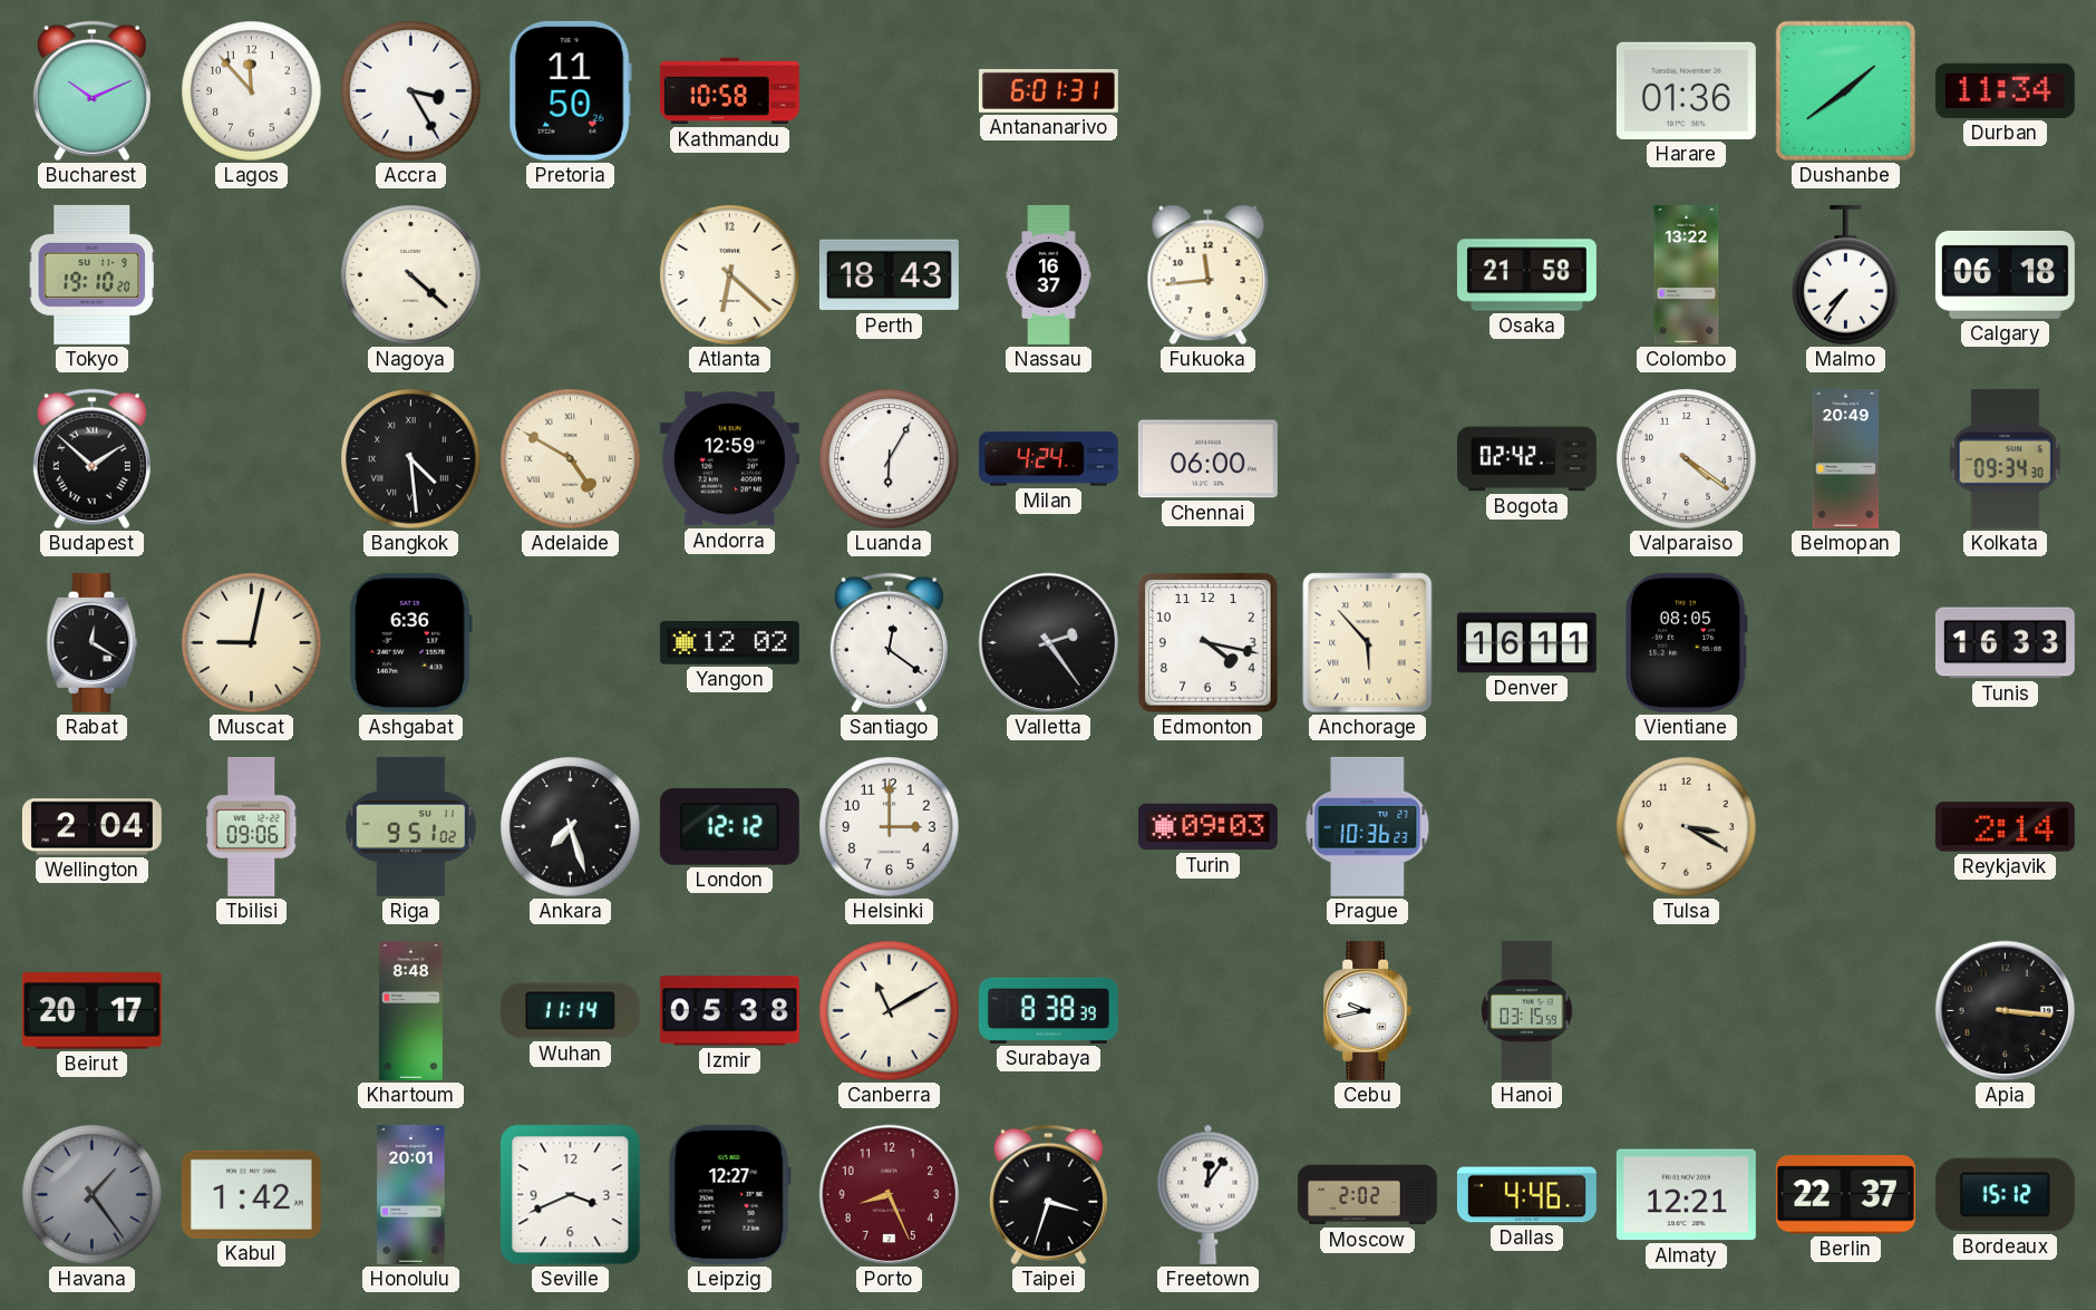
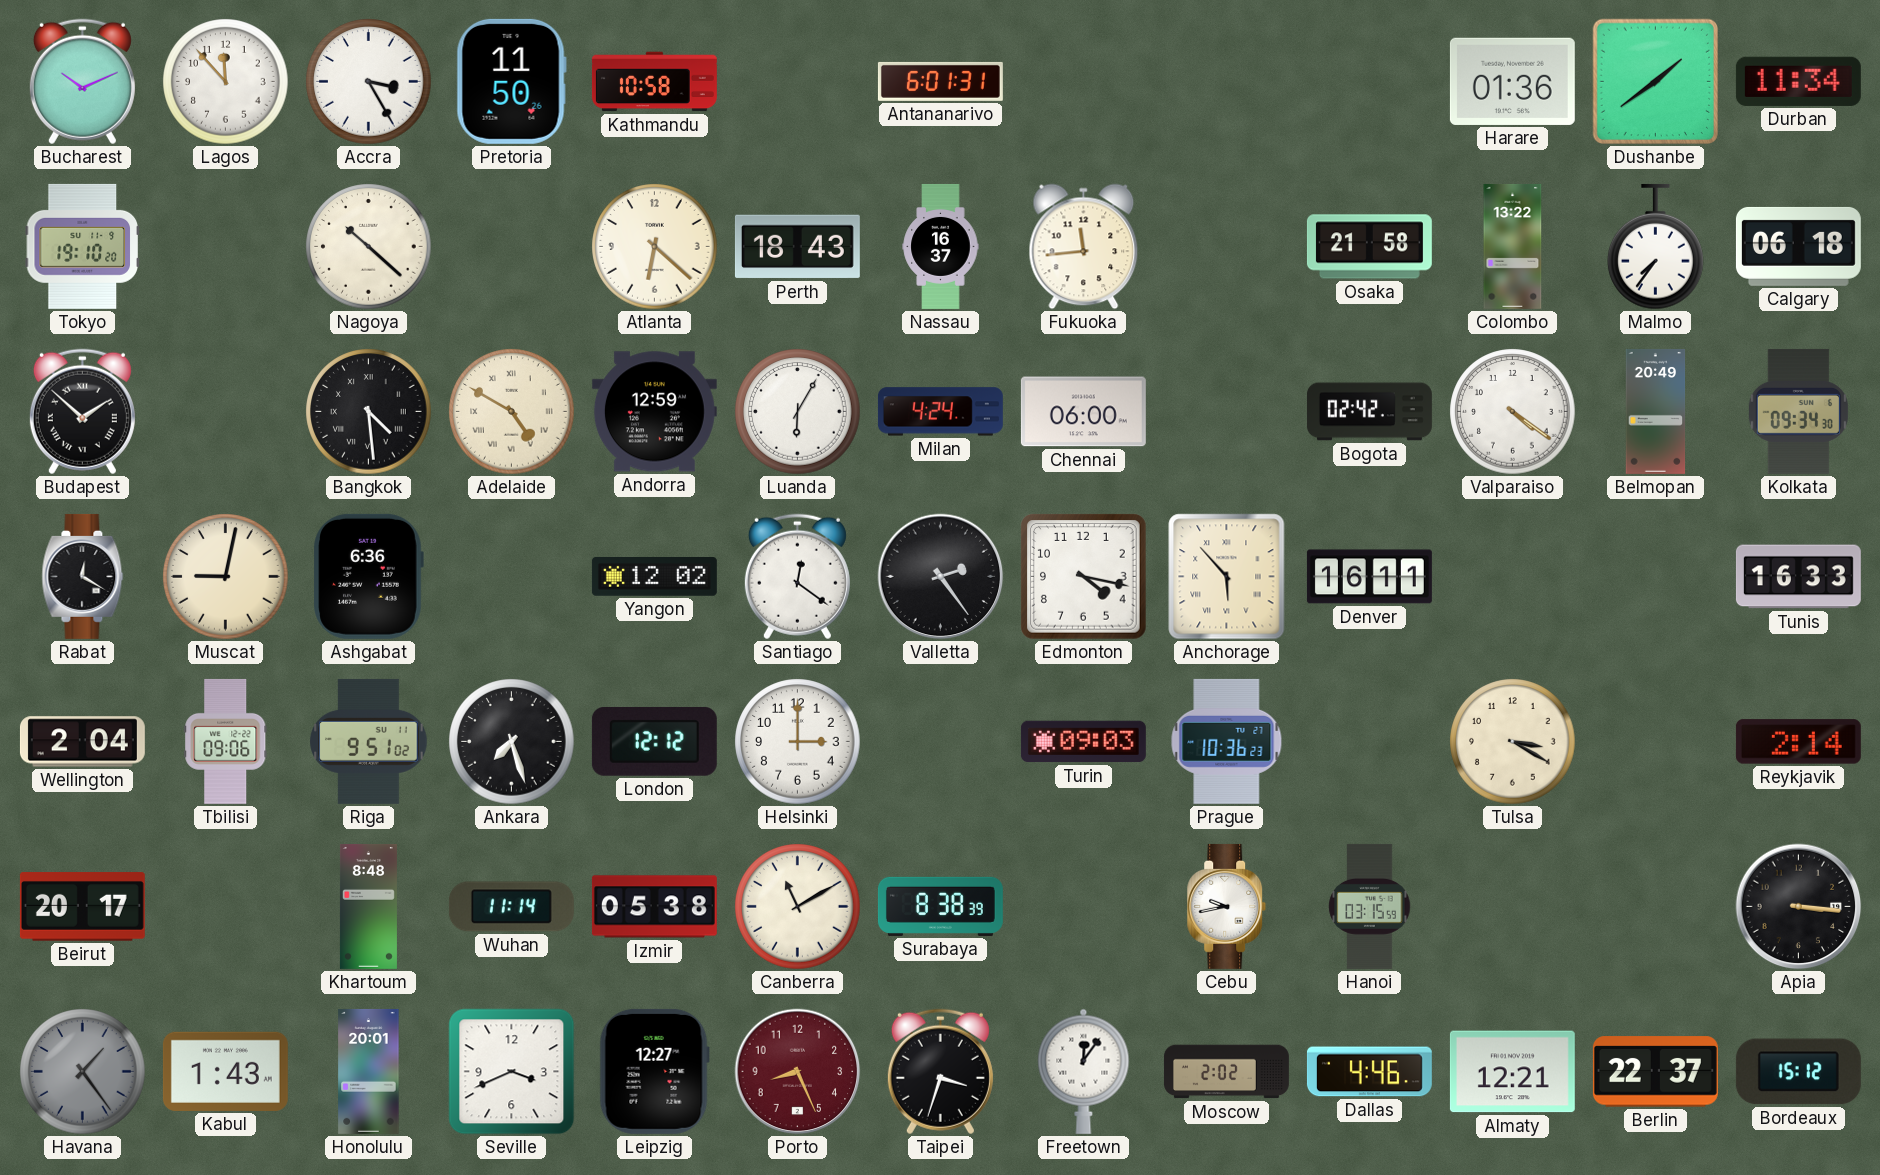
Nagoya: 4:22 -> 10:22
Vientiane: 08:05 -> none
Kabul: 1:42 -> 1:43
